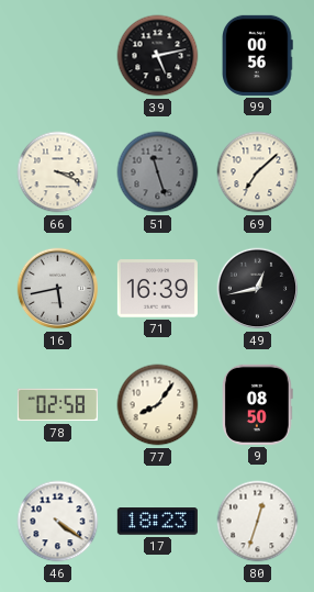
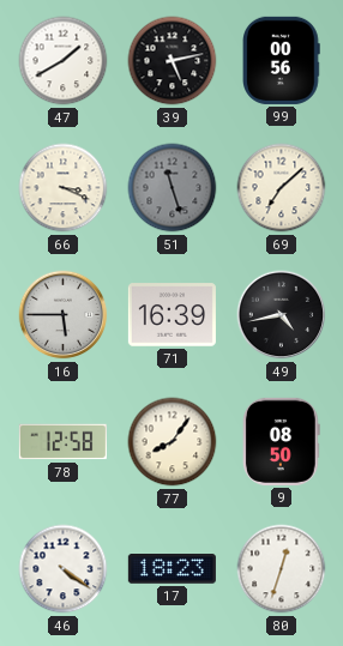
47: none -> 1:40
16: 5:43 -> 5:45
49: 12:43 -> 4:43
78: 02:58 -> 12:58
